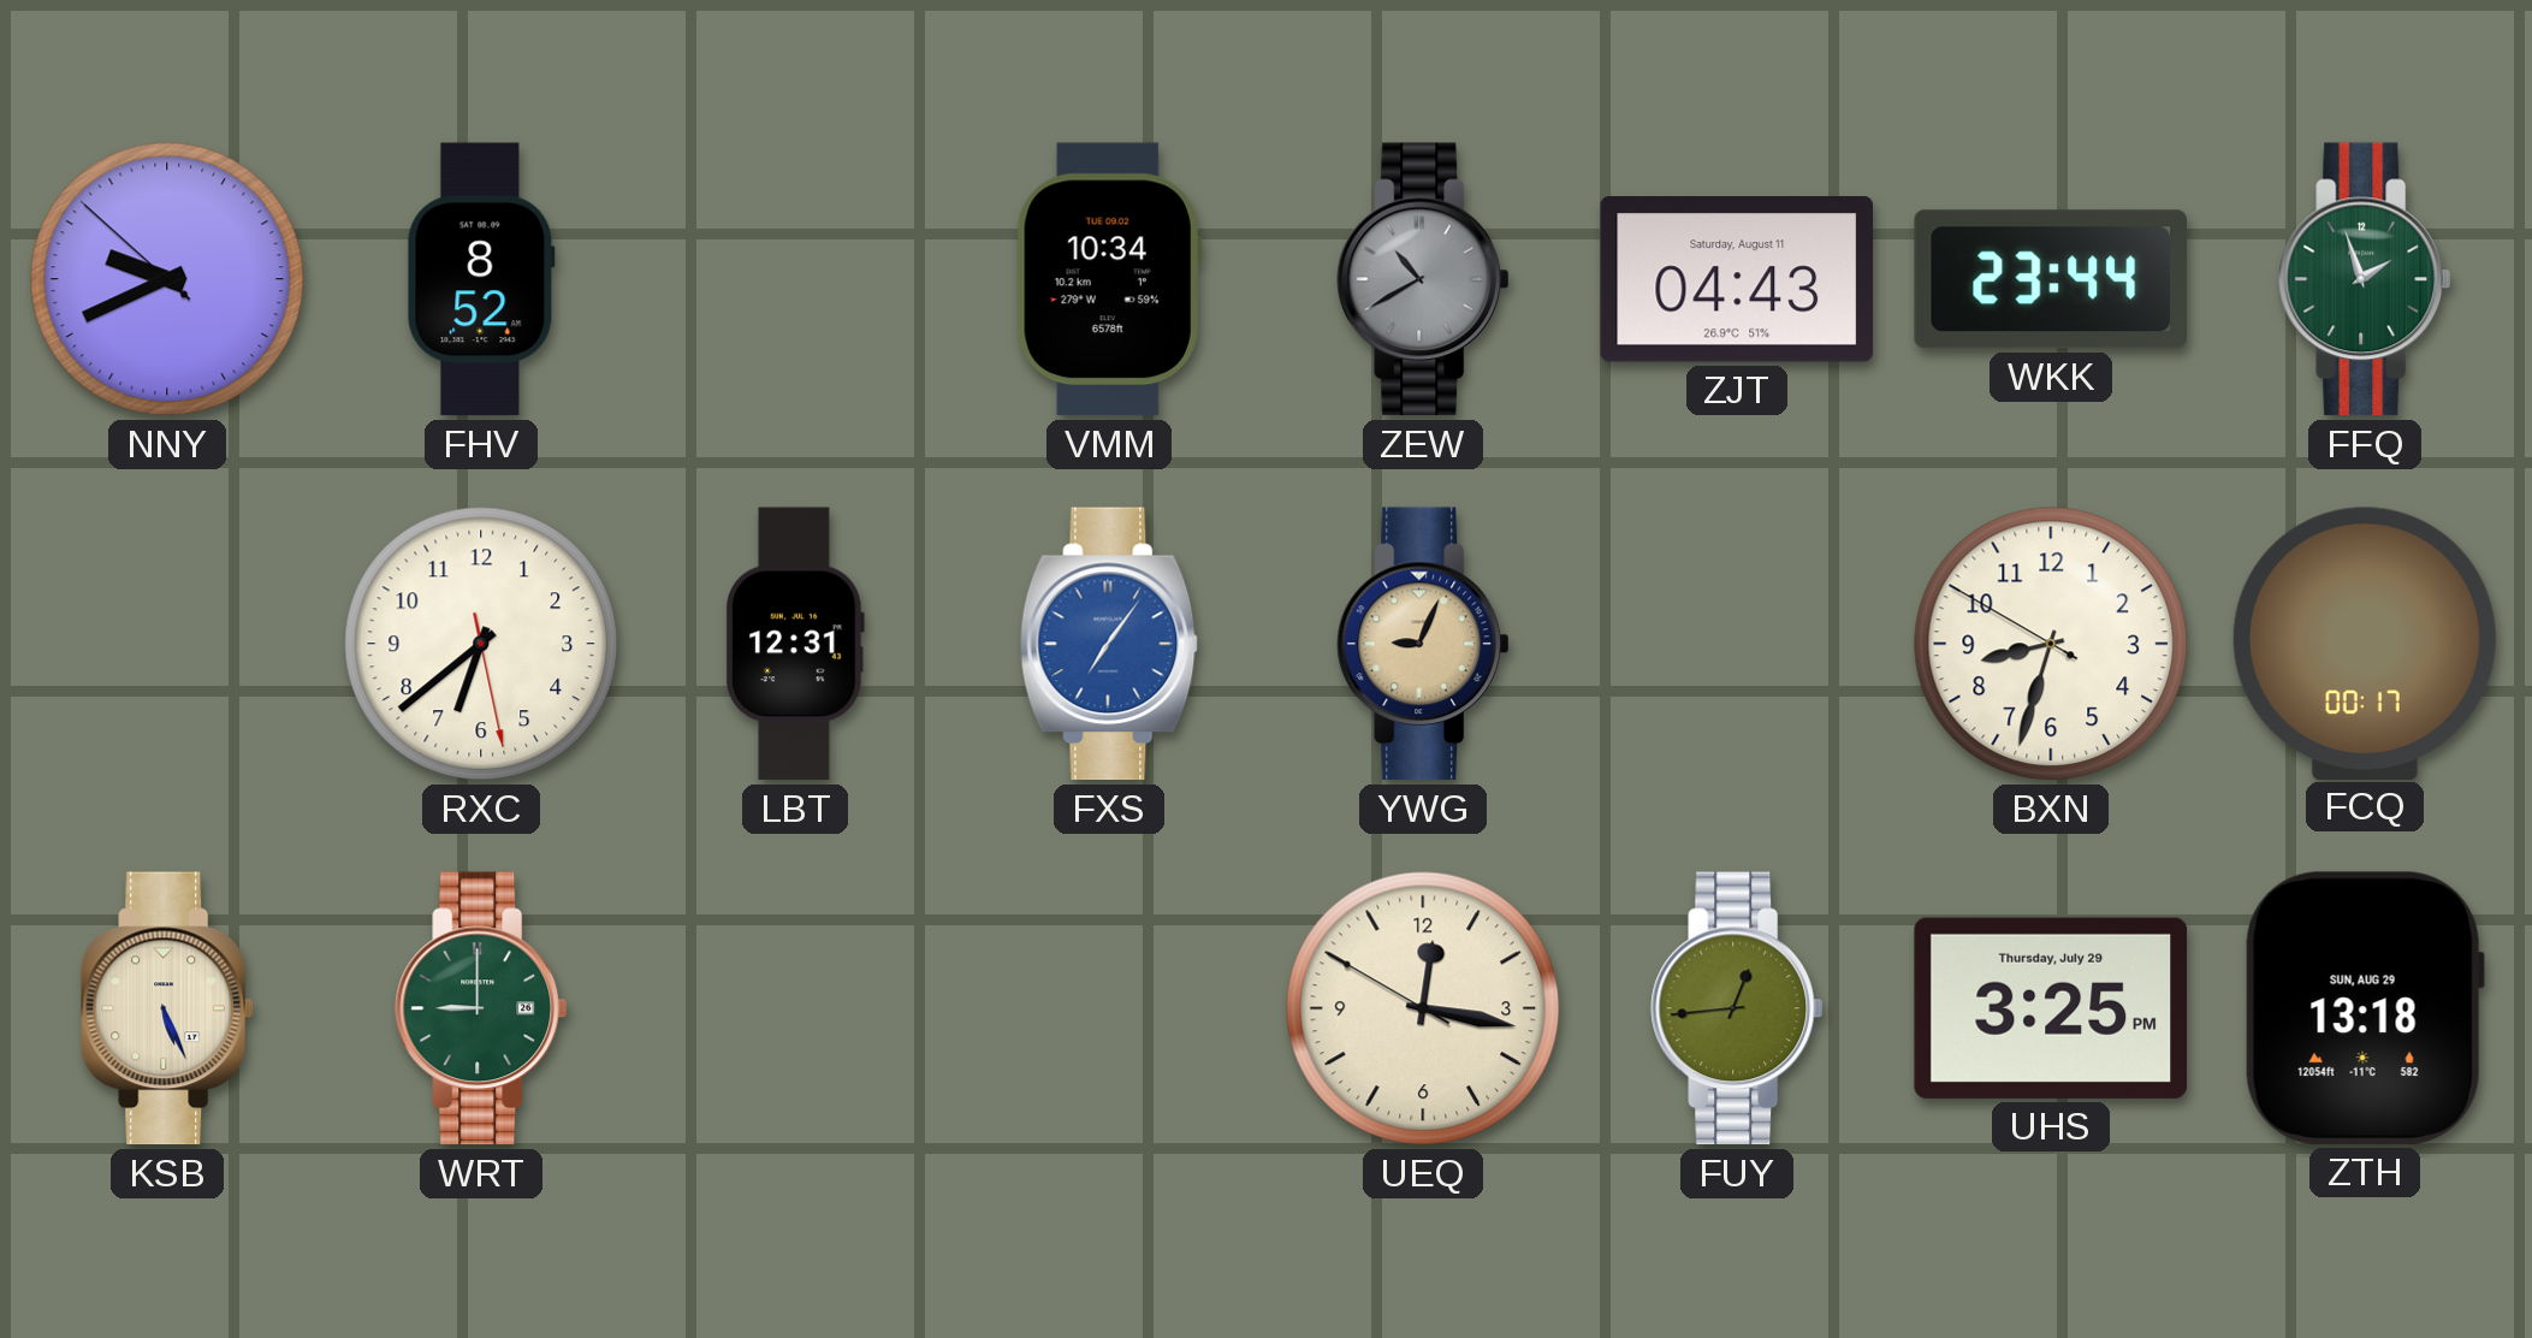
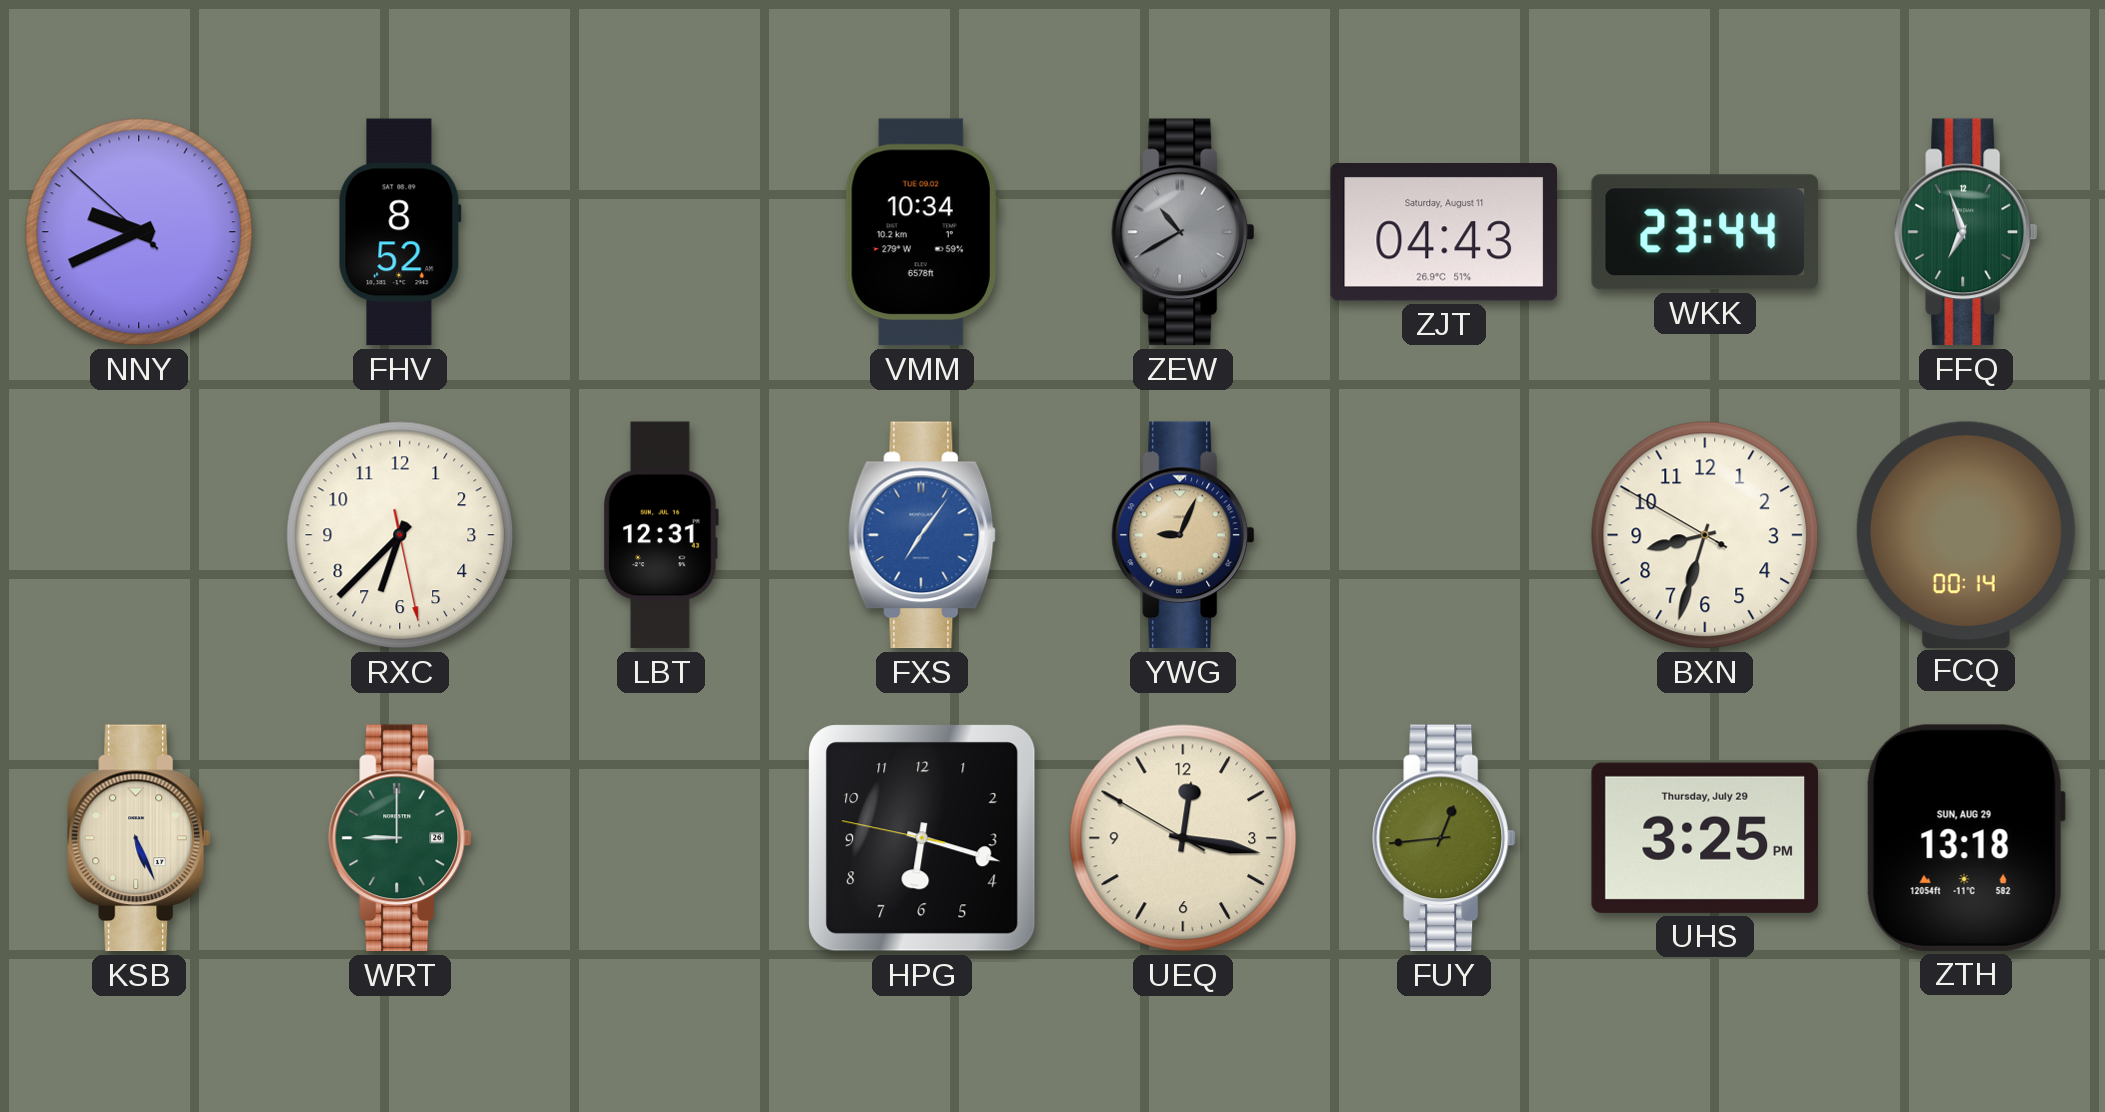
FFQ: 1:57 -> 6:57
RXC: 6:38 -> 6:37
FCQ: 00:17 -> 00:14
HPG: none -> 6:17
